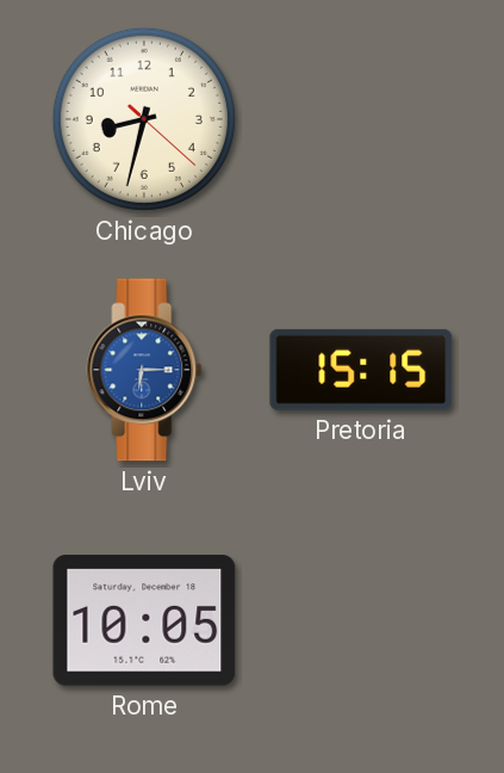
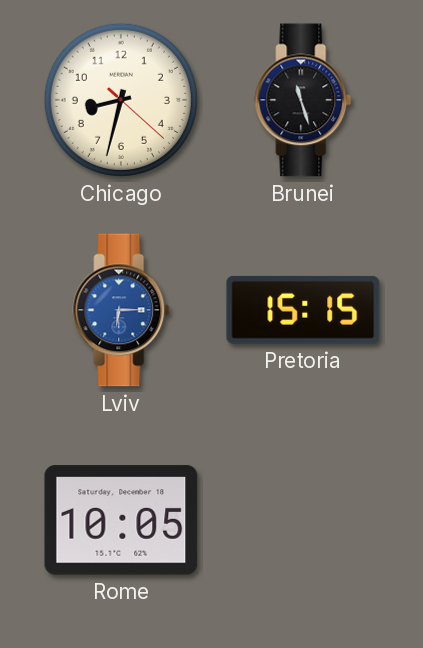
Brunei: none -> 11:27
